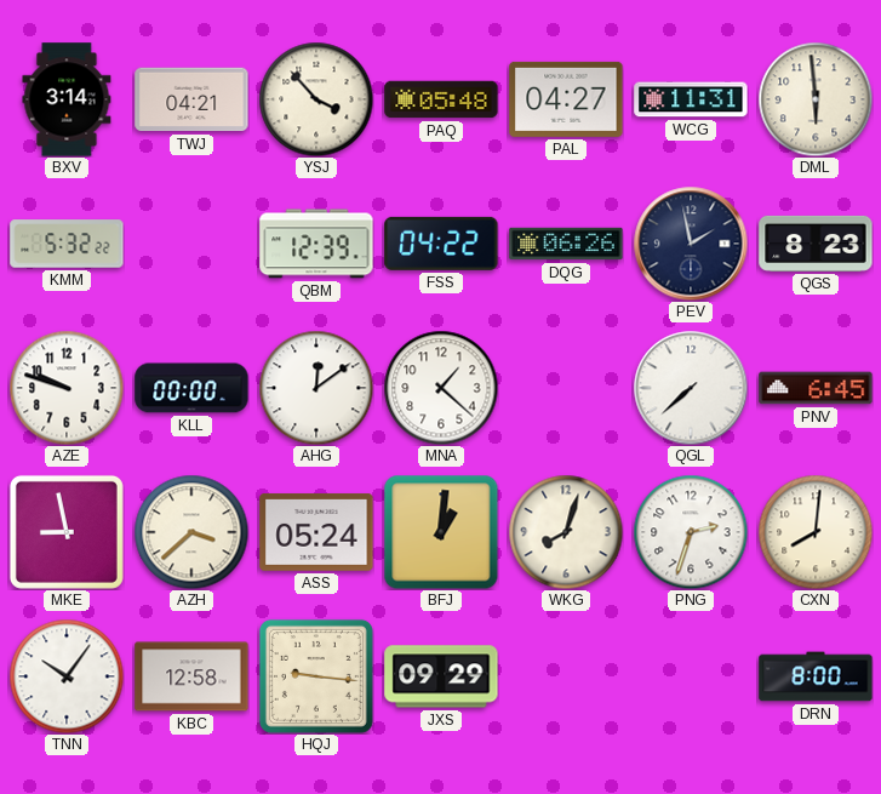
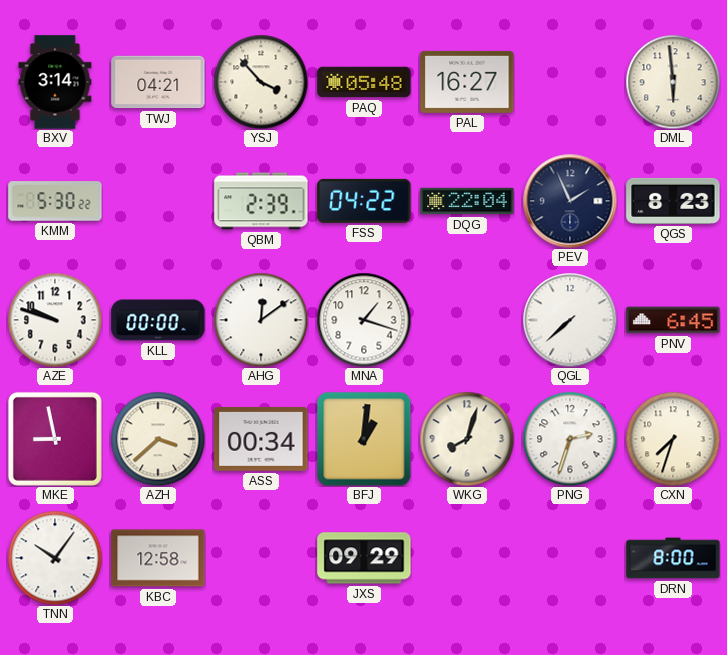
PAL: 04:27 -> 16:27
WCG: 11:31 -> none
KMM: 5:32 -> 5:30
QBM: 12:39 -> 2:39
DQG: 06:26 -> 22:04
PEV: 1:58 -> 1:56
MNA: 1:22 -> 1:18
ASS: 05:24 -> 00:34
CXN: 8:01 -> 7:33
HQJ: 9:16 -> none
